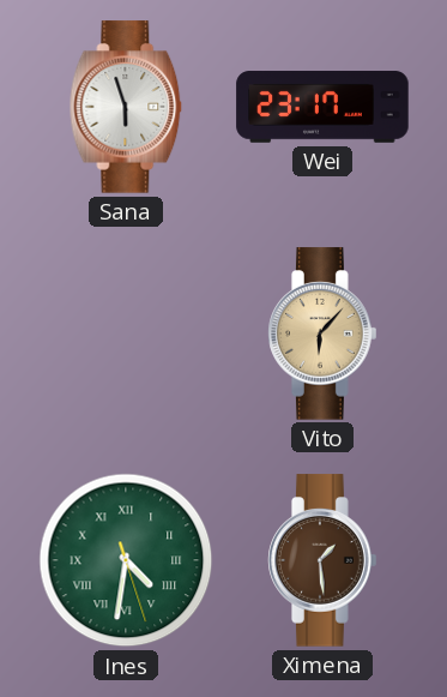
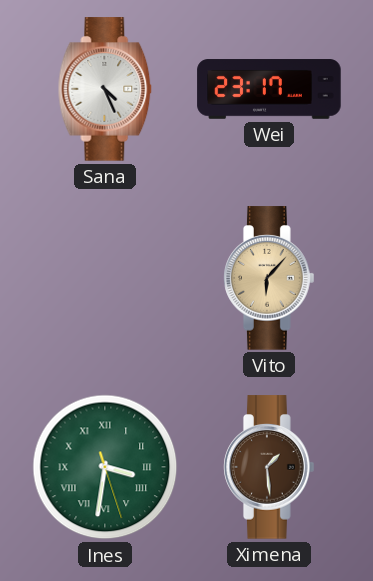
Sana: 5:57 -> 4:26
Ines: 4:31 -> 3:31
